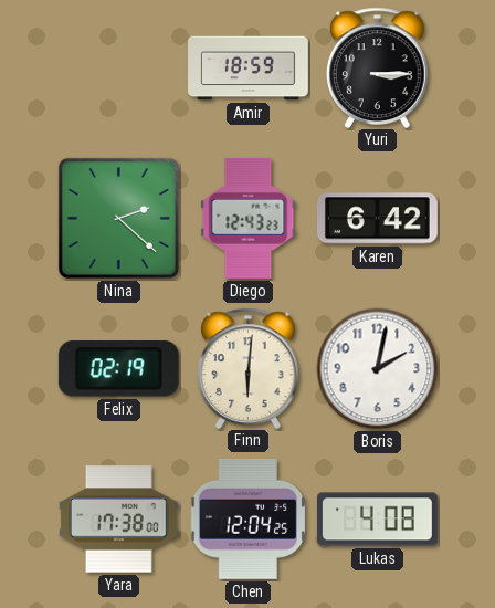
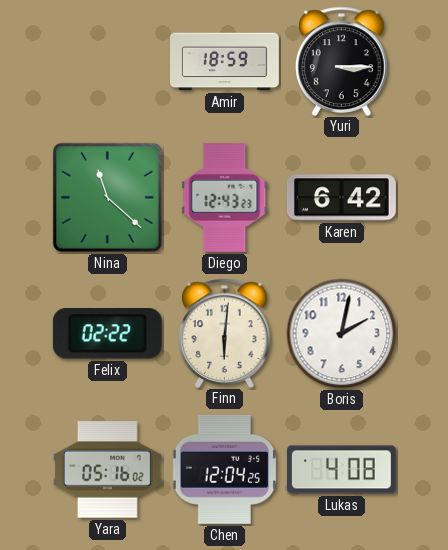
Nina: 2:22 -> 11:22
Felix: 02:19 -> 02:22
Yara: 17:38 -> 05:16
